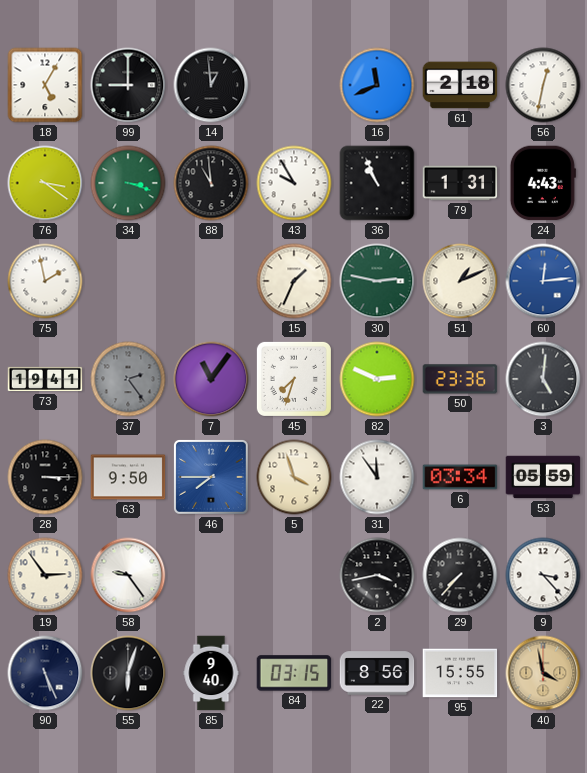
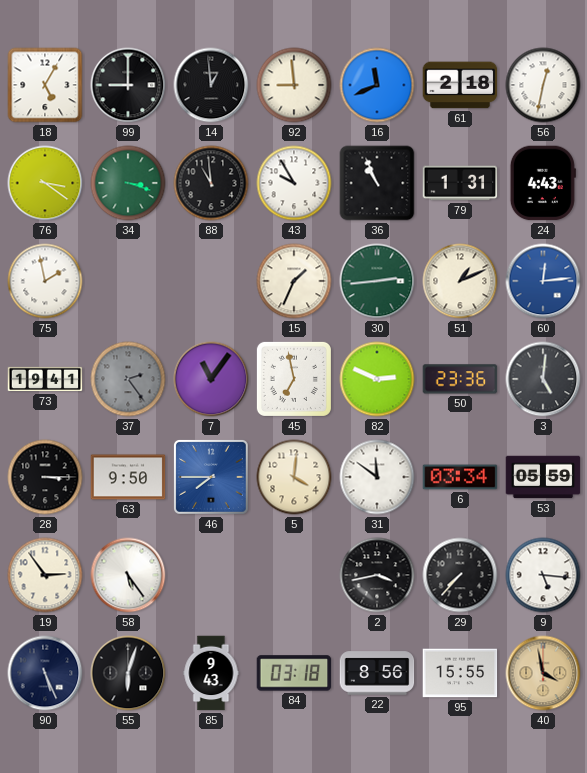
92: none -> 8:59
30: 2:47 -> 2:44
45: 7:33 -> 6:58
5: 3:57 -> 4:01
31: 11:54 -> 11:51
58: 9:24 -> 5:24
9: 3:23 -> 5:16
85: 9:40 -> 9:43
84: 03:15 -> 03:18
